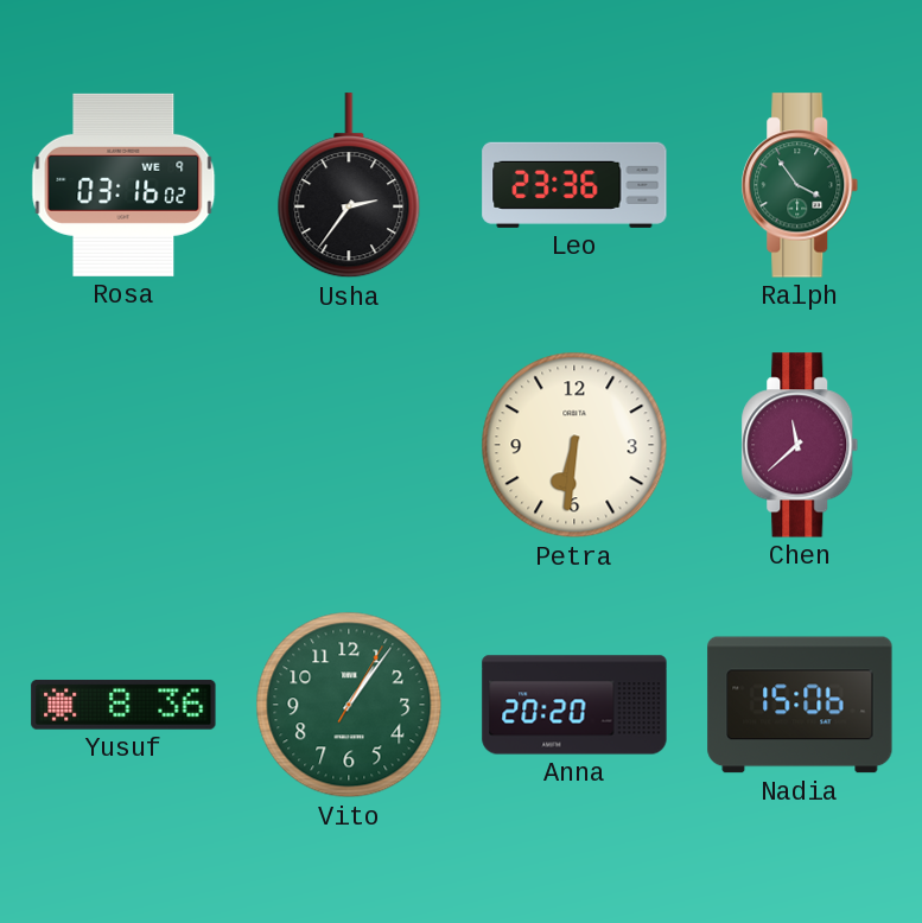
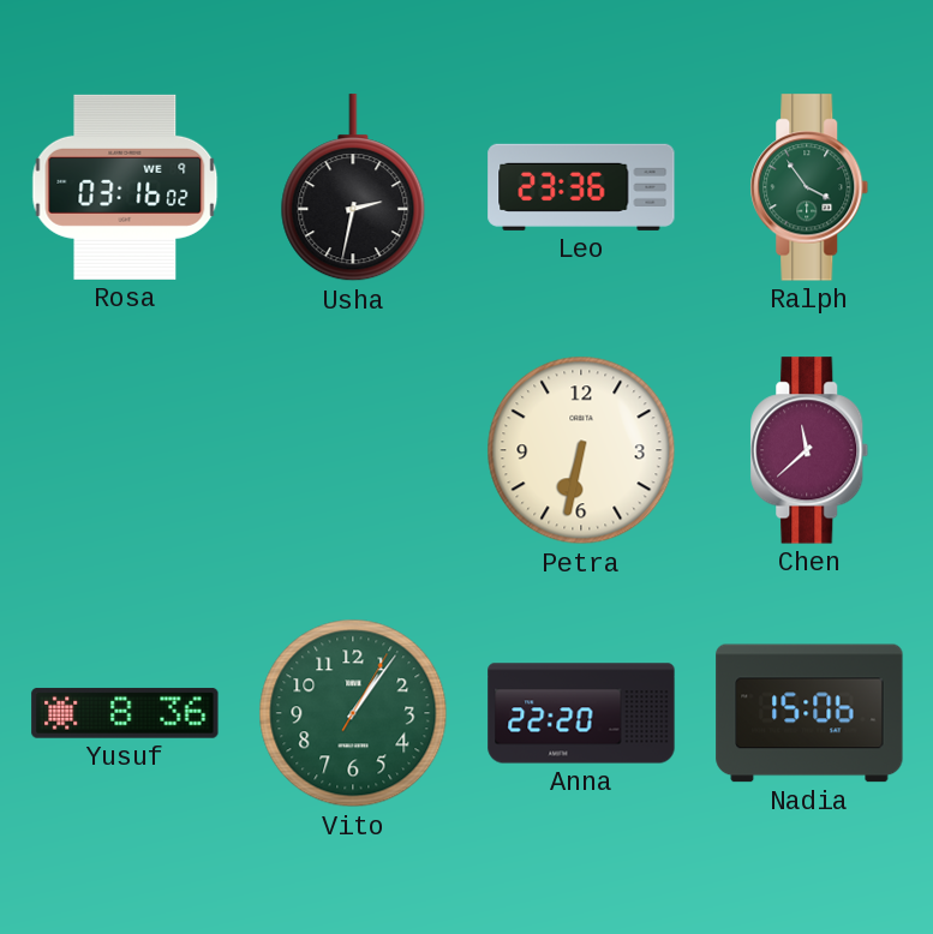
Usha: 2:36 -> 2:32
Petra: 6:31 -> 6:32
Anna: 20:20 -> 22:20
